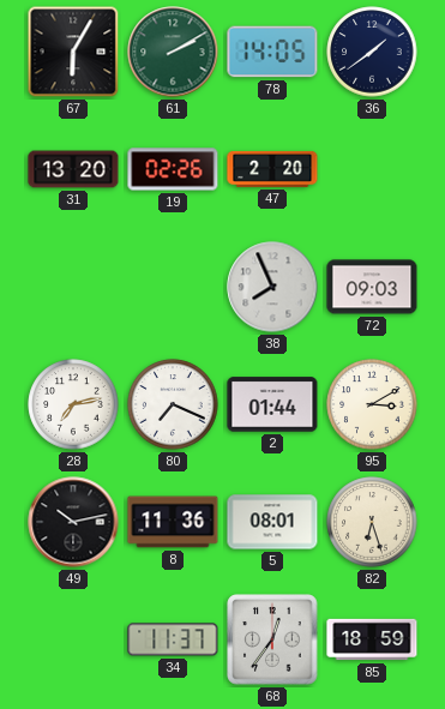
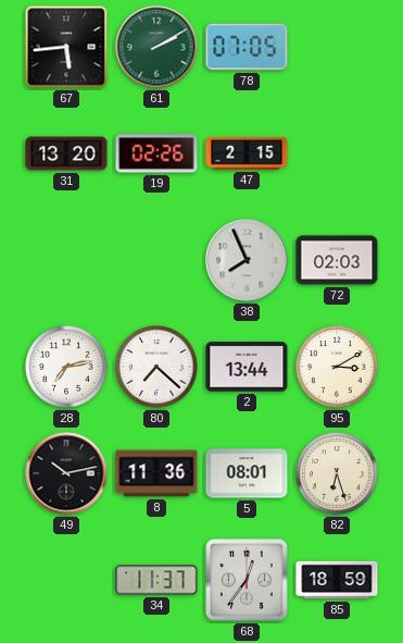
67: 6:05 -> 5:44
78: 14:05 -> 07:05
36: 1:39 -> none
47: 2:20 -> 2:15
72: 09:03 -> 02:03
80: 7:19 -> 7:22
2: 01:44 -> 13:44
